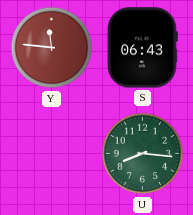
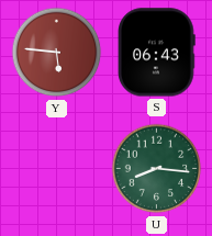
Y: 11:46 -> 5:46
